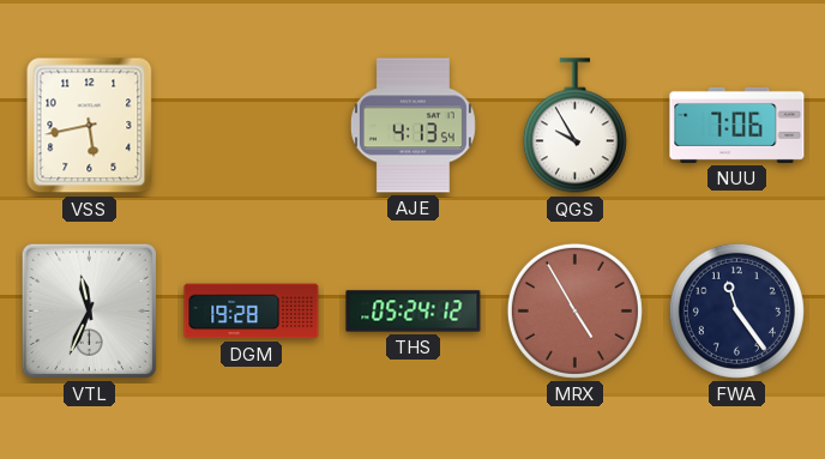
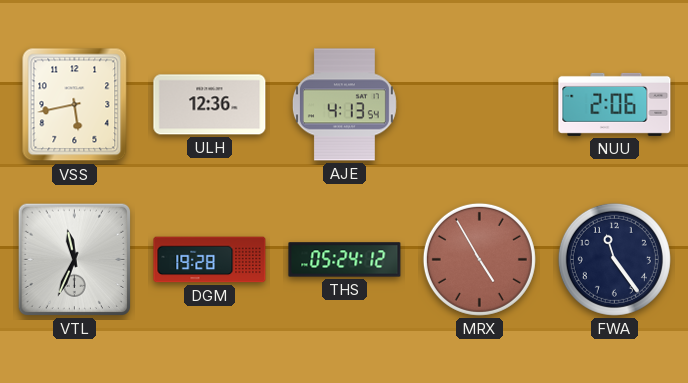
ULH: none -> 12:36
QGS: 9:55 -> none
NUU: 7:06 -> 2:06
